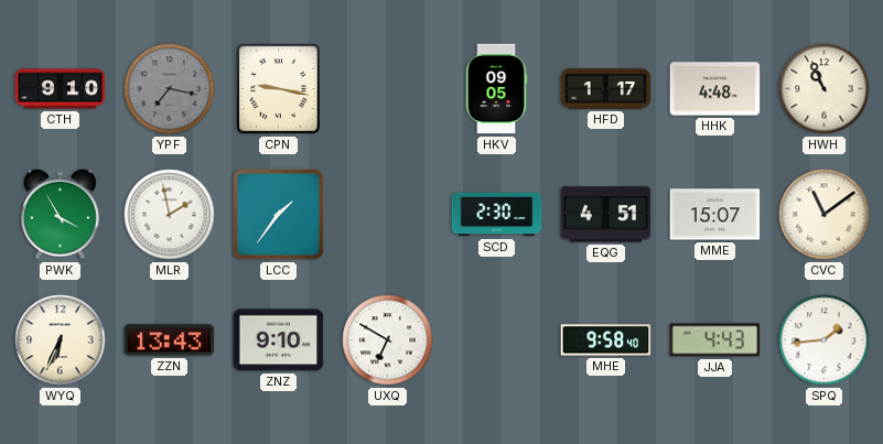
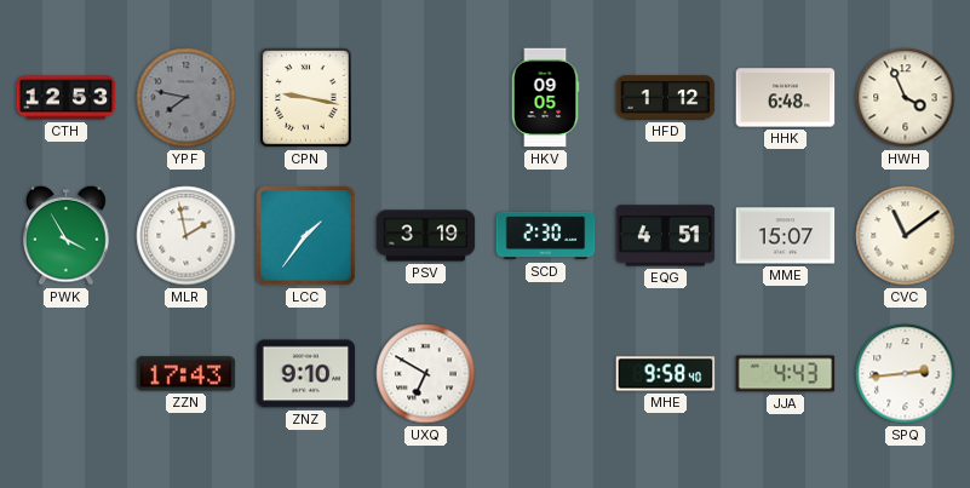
CTH: 9:10 -> 12:53
YPF: 7:17 -> 7:47
HFD: 1:17 -> 1:12
HHK: 4:48 -> 6:48
HWH: 10:56 -> 3:56
PSV: none -> 3:19
WYQ: 6:34 -> none
ZZN: 13:43 -> 17:43
SPQ: 1:44 -> 2:44
